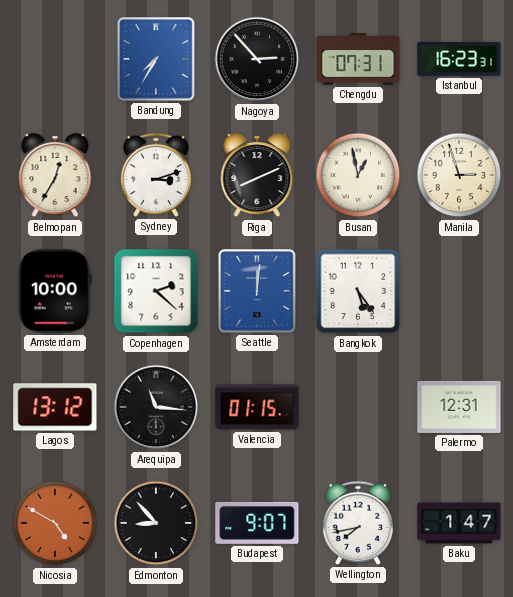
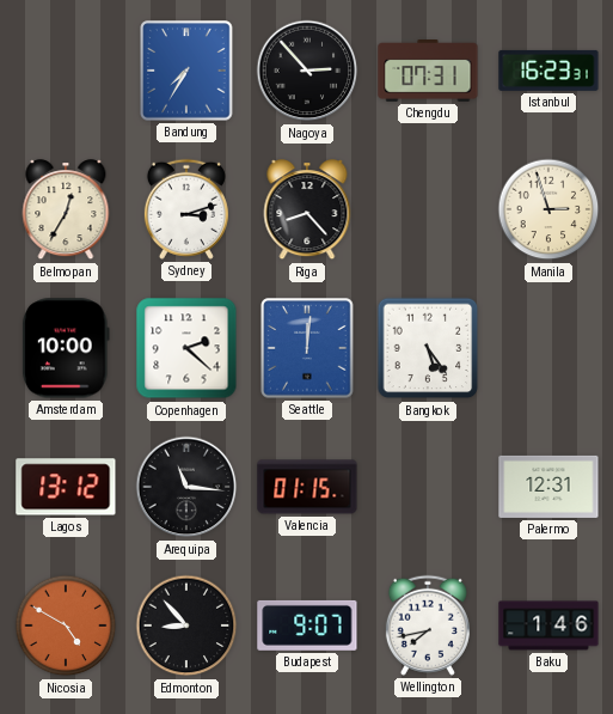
Riga: 8:11 -> 8:23
Busan: 12:58 -> none
Baku: 1:47 -> 1:46
